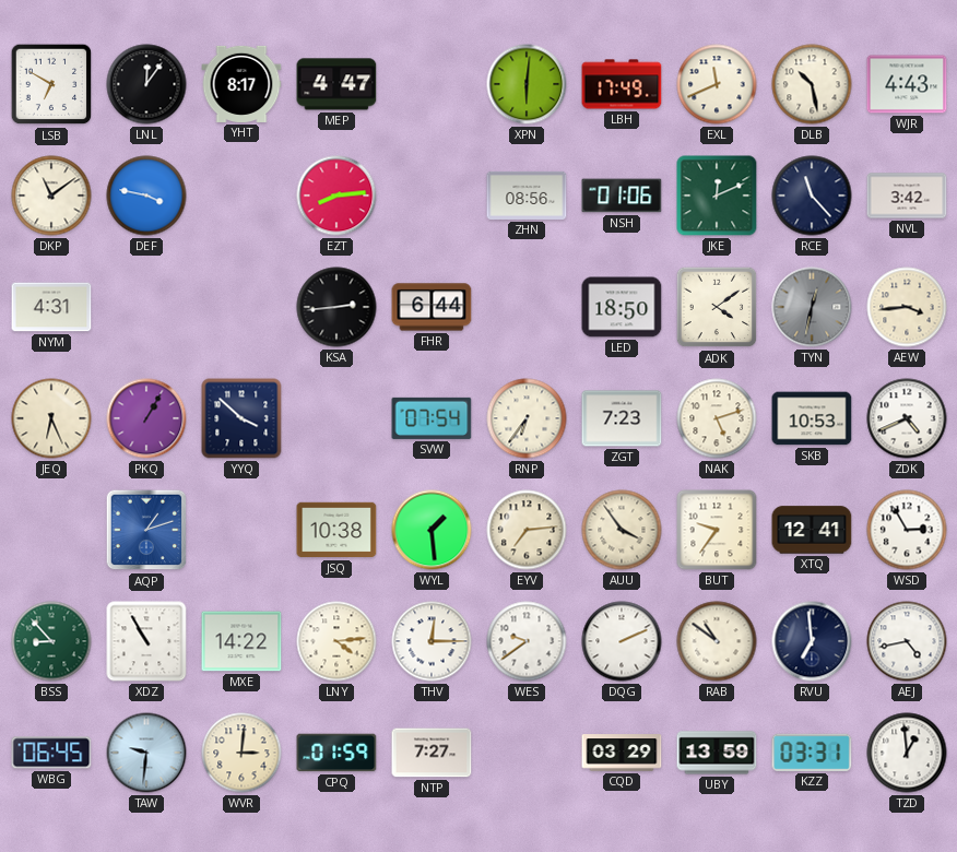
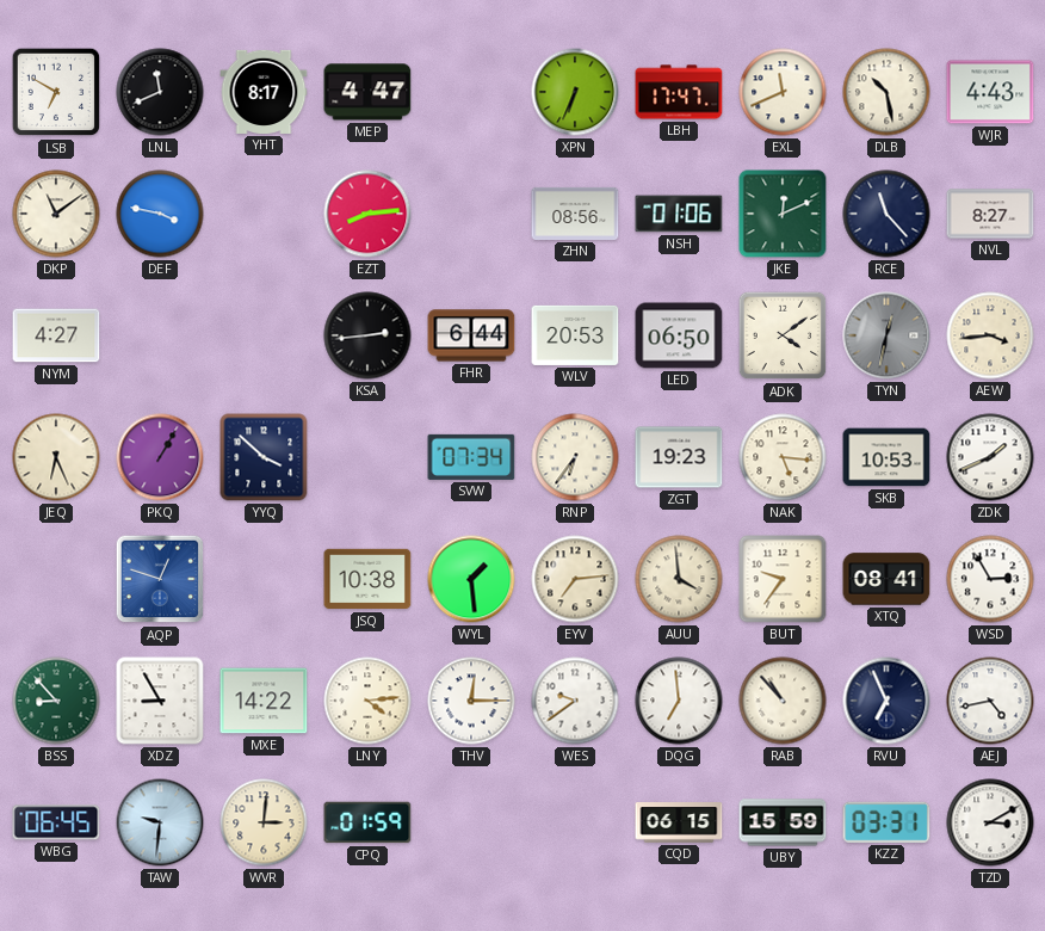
LNL: 12:06 -> 11:41
XPN: 6:01 -> 6:34
LBH: 17:49 -> 17:47
NVL: 3:42 -> 8:27
NYM: 4:31 -> 4:27
WLV: none -> 20:53
LED: 18:50 -> 06:50
SVW: 07:54 -> 07:34
ZGT: 7:23 -> 19:23
NAK: 5:12 -> 5:16
ZDK: 4:41 -> 1:41
AQP: 1:12 -> 12:48
AUU: 3:54 -> 3:59
XTQ: 12:41 -> 08:41
XDZ: 10:55 -> 8:55
DQG: 2:11 -> 6:59
RAB: 10:51 -> 10:53
RVU: 6:59 -> 6:56
NTP: 7:27 -> none
CQD: 03:29 -> 06:15
UBY: 13:59 -> 15:59
TZD: 12:59 -> 3:10
